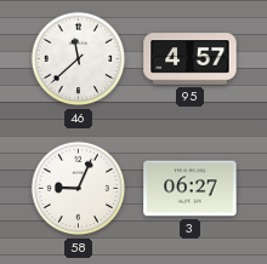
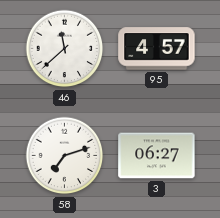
58: 9:04 -> 7:12
